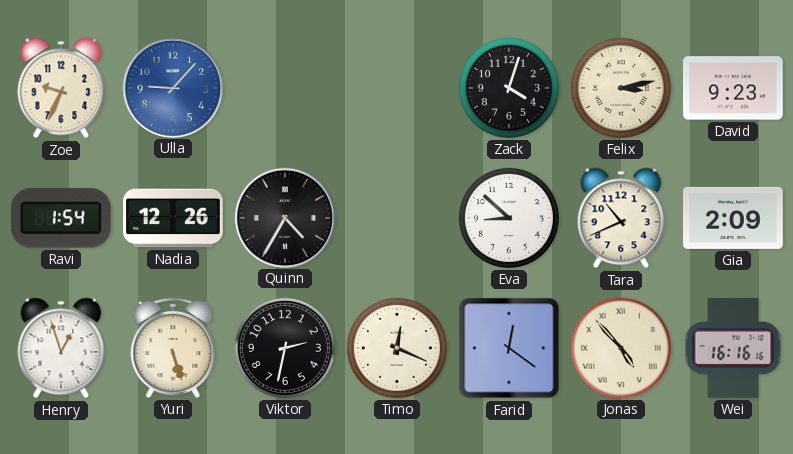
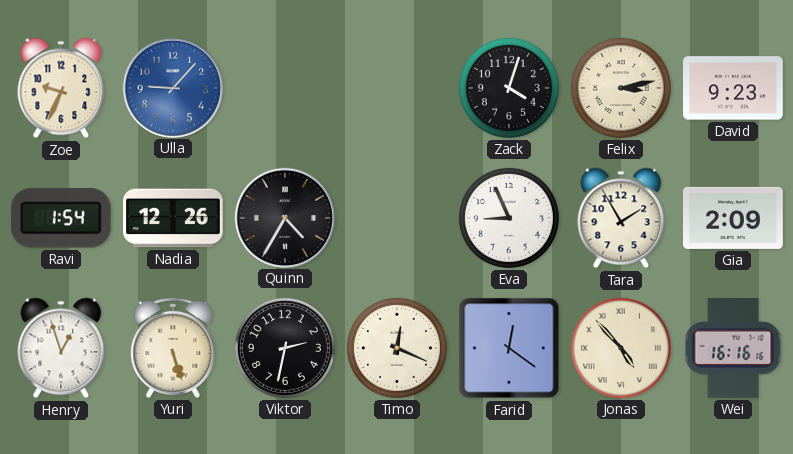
Eva: 8:52 -> 8:56
Tara: 10:41 -> 1:55
